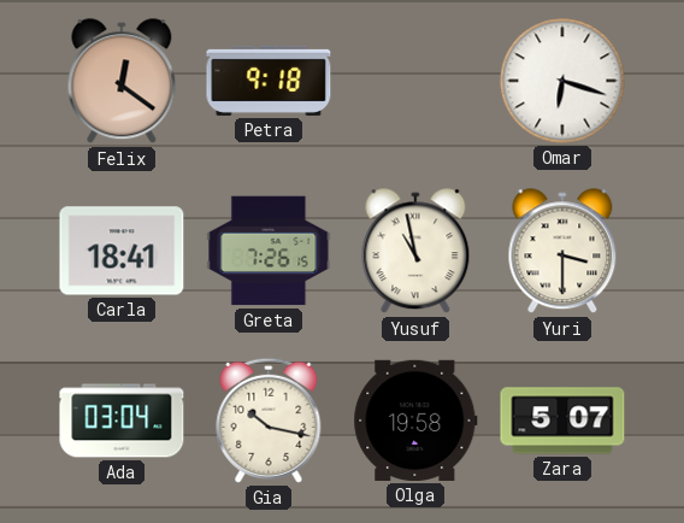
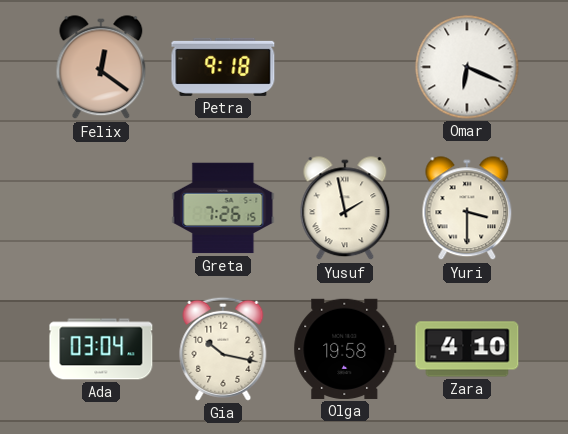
Omar: 6:18 -> 6:19
Carla: 18:41 -> none
Yusuf: 10:58 -> 1:58
Zara: 5:07 -> 4:10
